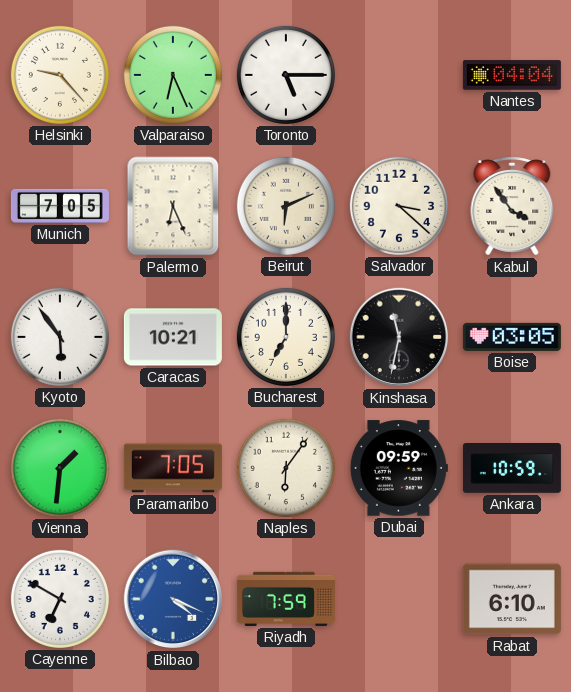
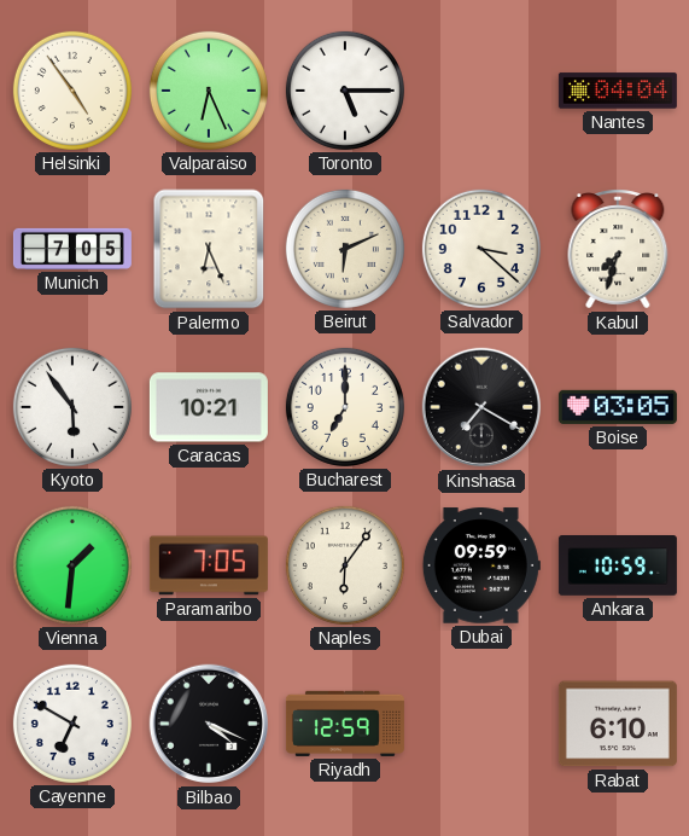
Helsinki: 9:23 -> 4:54
Kabul: 3:54 -> 7:33
Kinshasa: 11:32 -> 7:20
Bilbao dial: blue -> black
Riyadh: 7:59 -> 12:59
